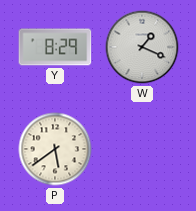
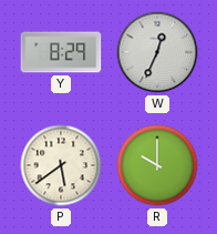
W: 1:19 -> 12:34
R: none -> 10:00
